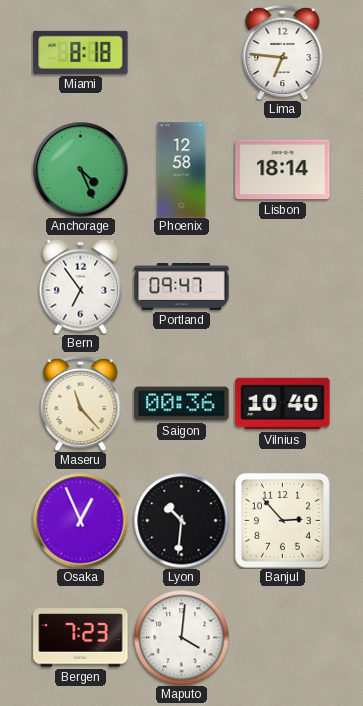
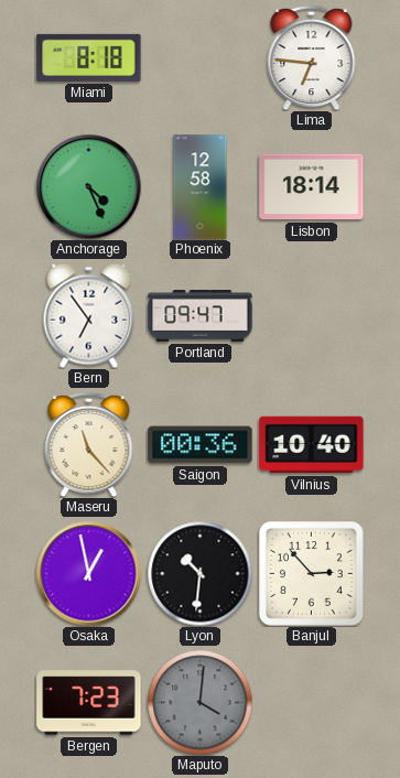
Osaka: 12:56 -> 12:58
Maputo dial: white -> grey
